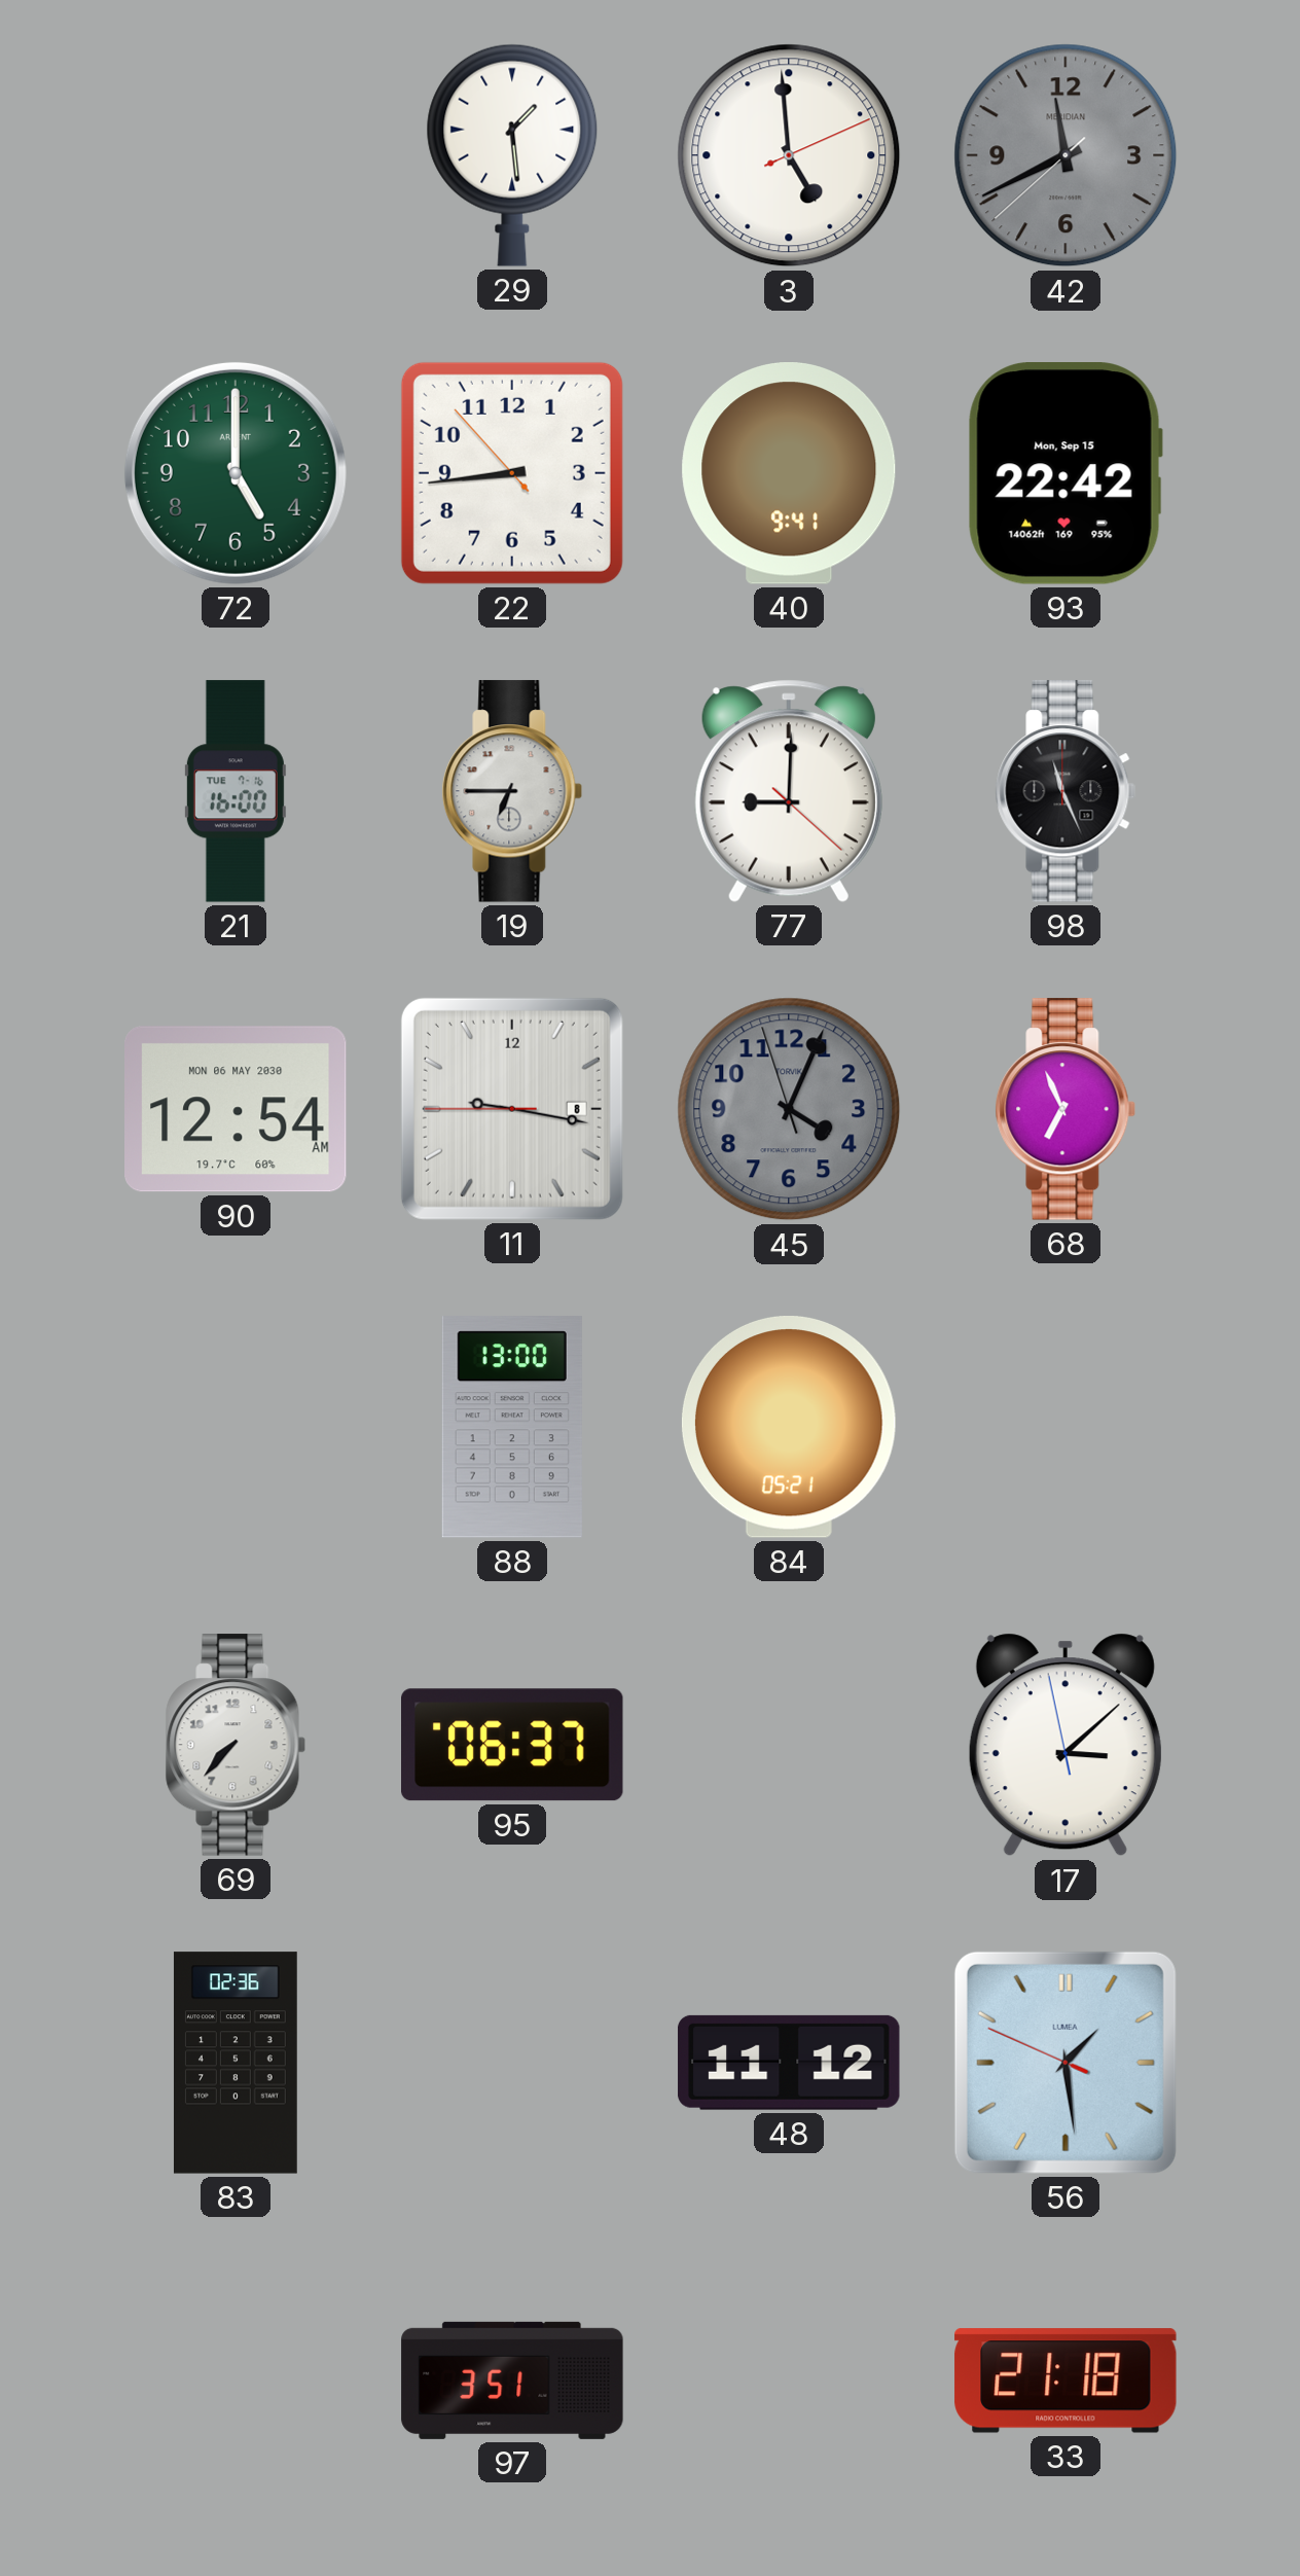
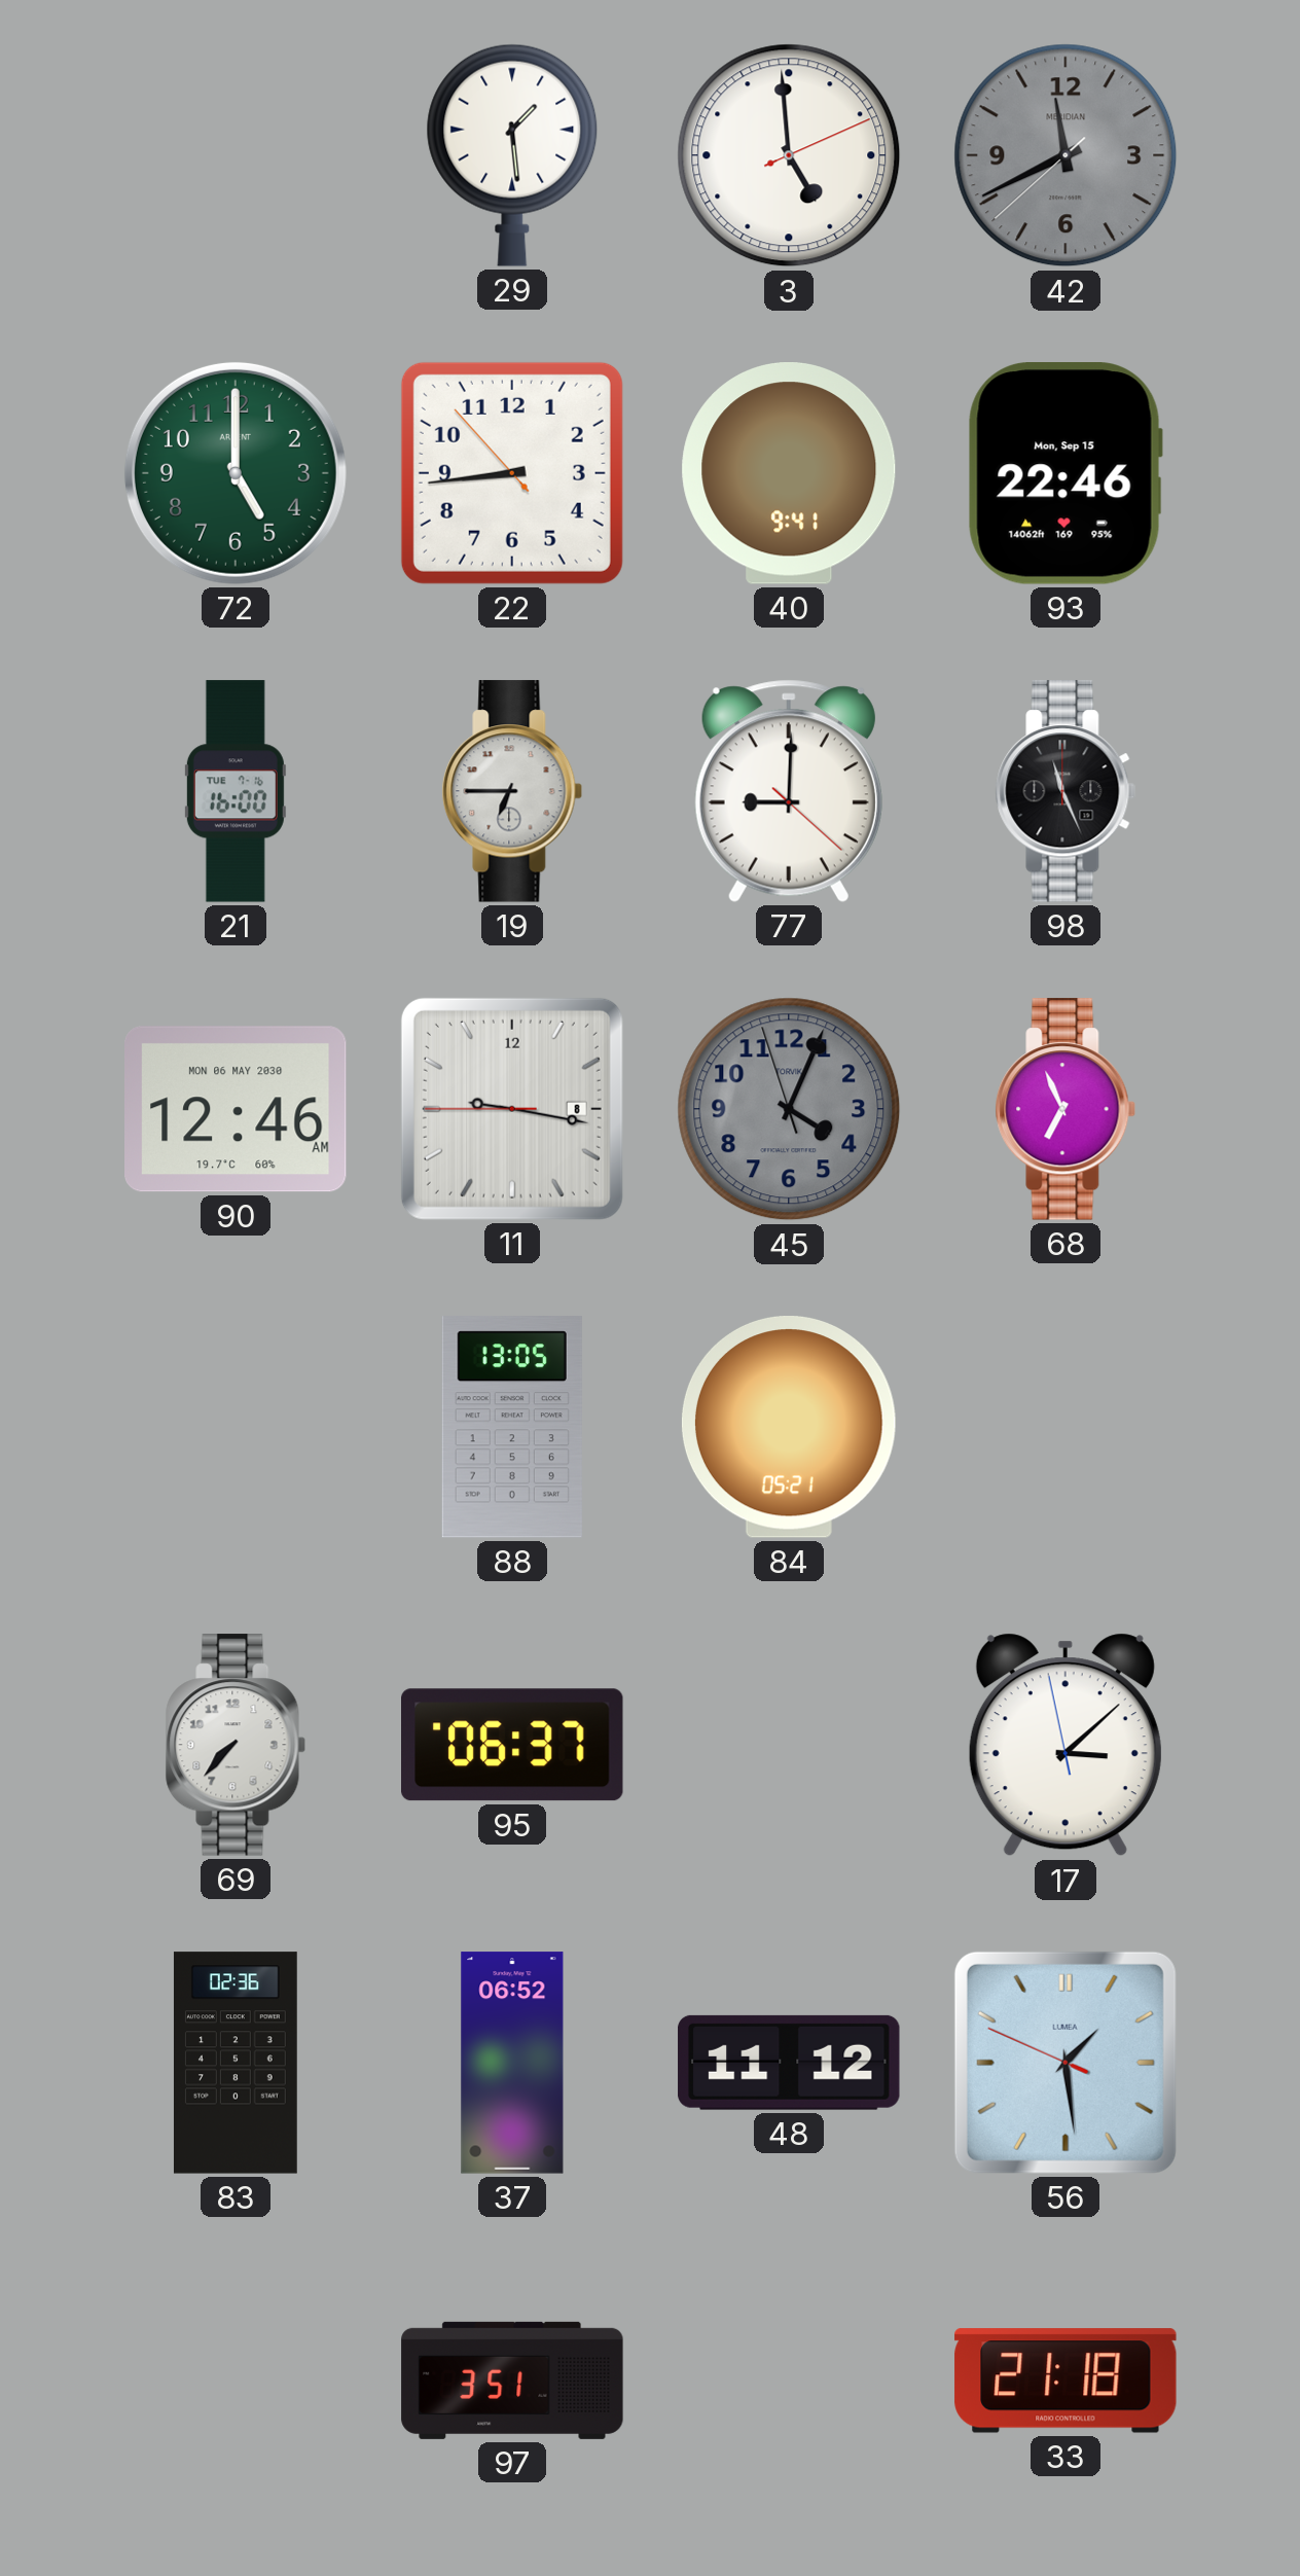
93: 22:42 -> 22:46
90: 12:54 -> 12:46
88: 13:00 -> 13:05
37: none -> 06:52
